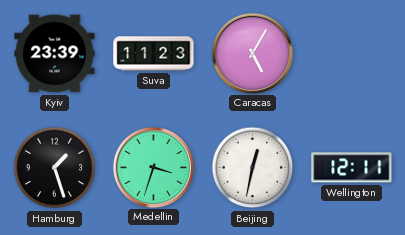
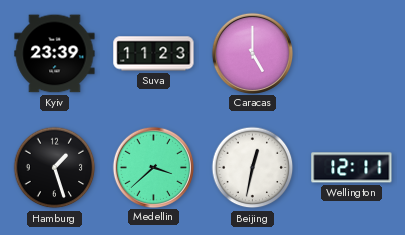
Caracas: 5:05 -> 5:00
Medellin: 3:33 -> 3:38
